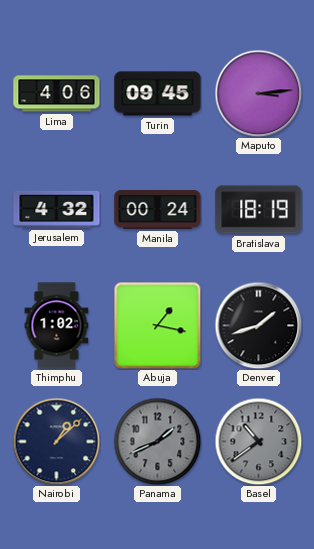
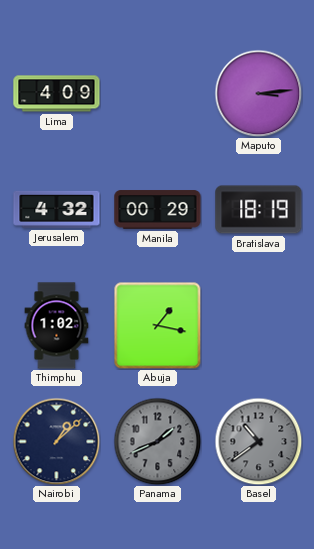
Lima: 4:06 -> 4:09
Turin: 09:45 -> none
Manila: 00:24 -> 00:29
Denver: 1:42 -> none
